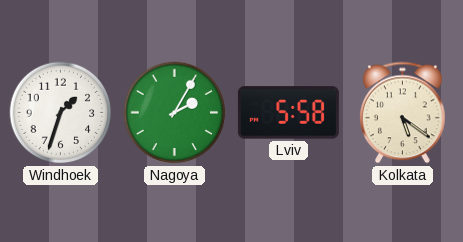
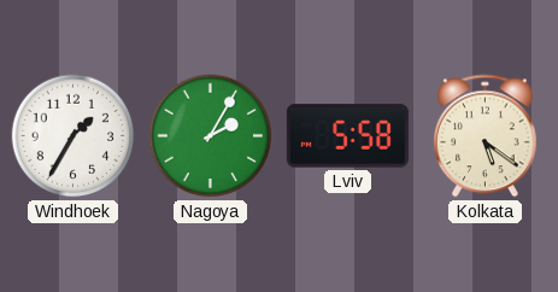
Windhoek: 1:33 -> 1:35
